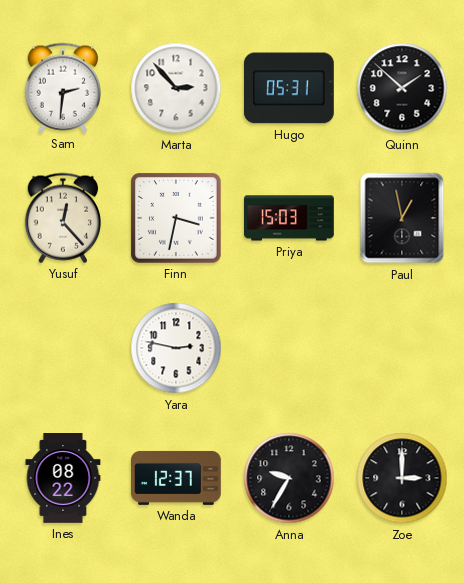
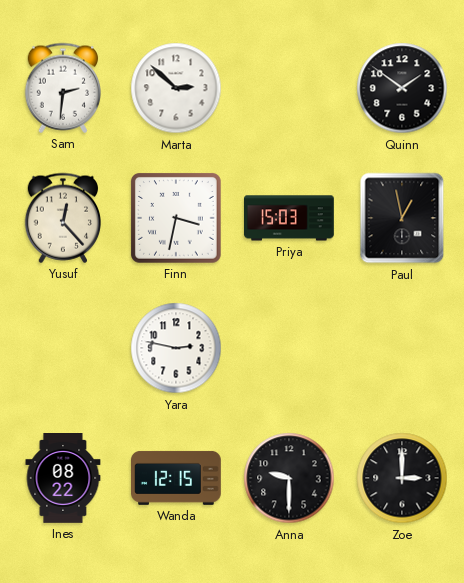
Marta: 2:53 -> 2:52
Hugo: 05:31 -> none
Quinn: 1:52 -> 1:51
Wanda: 12:37 -> 12:15
Anna: 9:35 -> 9:30
